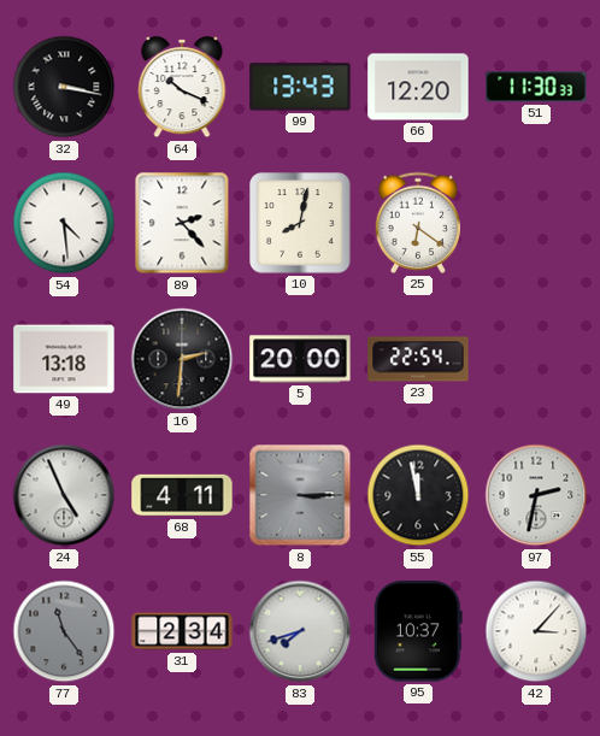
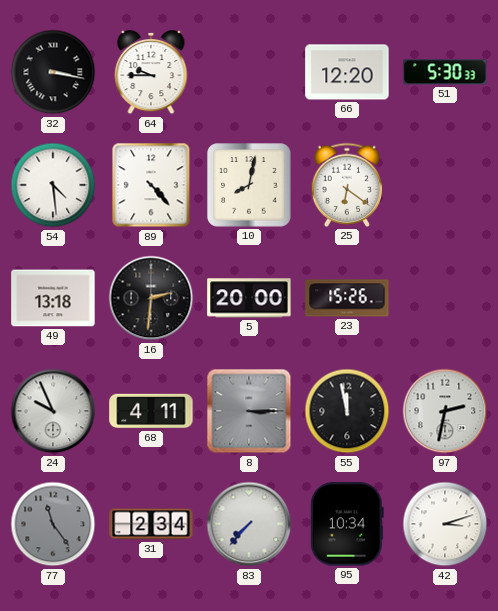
64: 10:19 -> 9:45
99: 13:43 -> none
51: 11:30 -> 5:30
89: 2:23 -> 4:23
23: 22:54 -> 15:26
24: 4:56 -> 9:56
83: 7:42 -> 7:37
95: 10:37 -> 10:34
42: 3:07 -> 3:12
